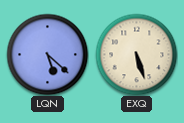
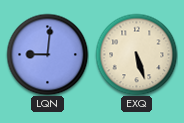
LQN: 5:22 -> 9:01
